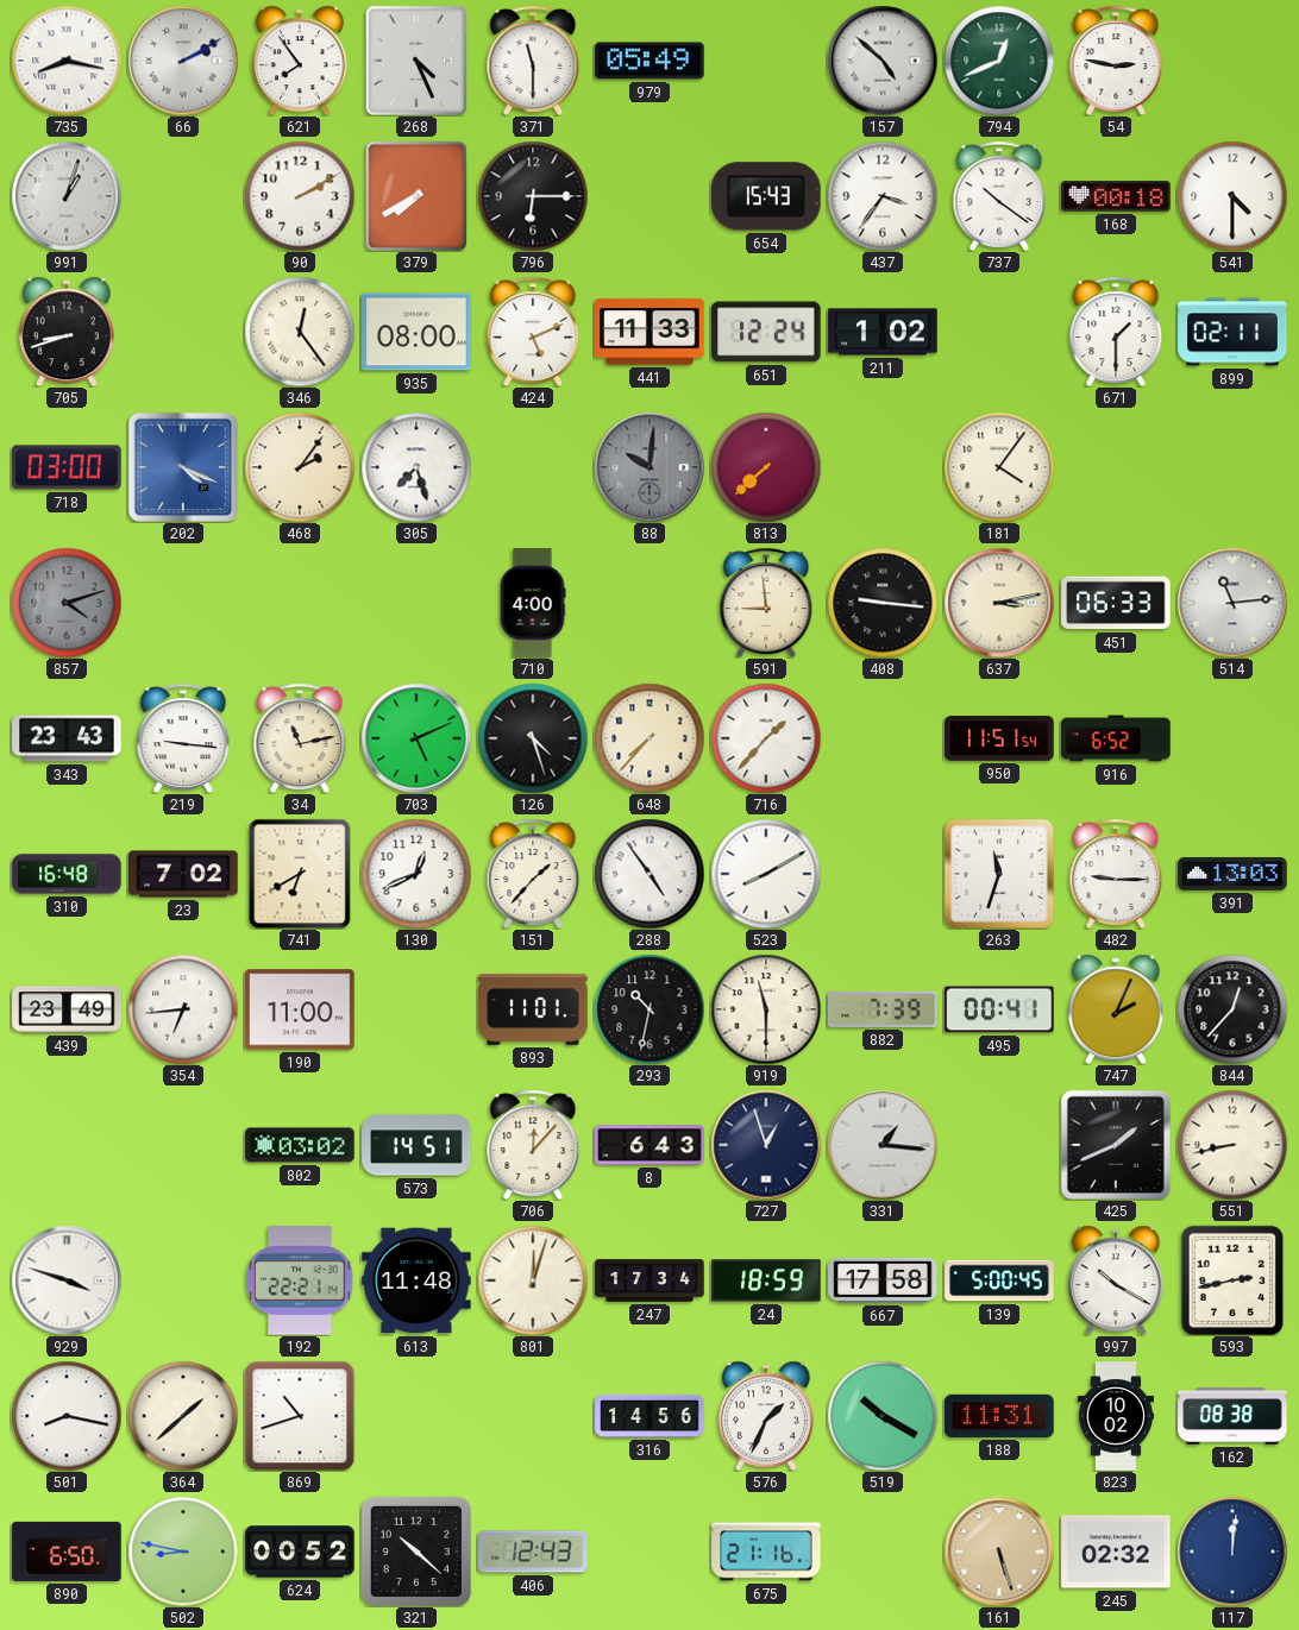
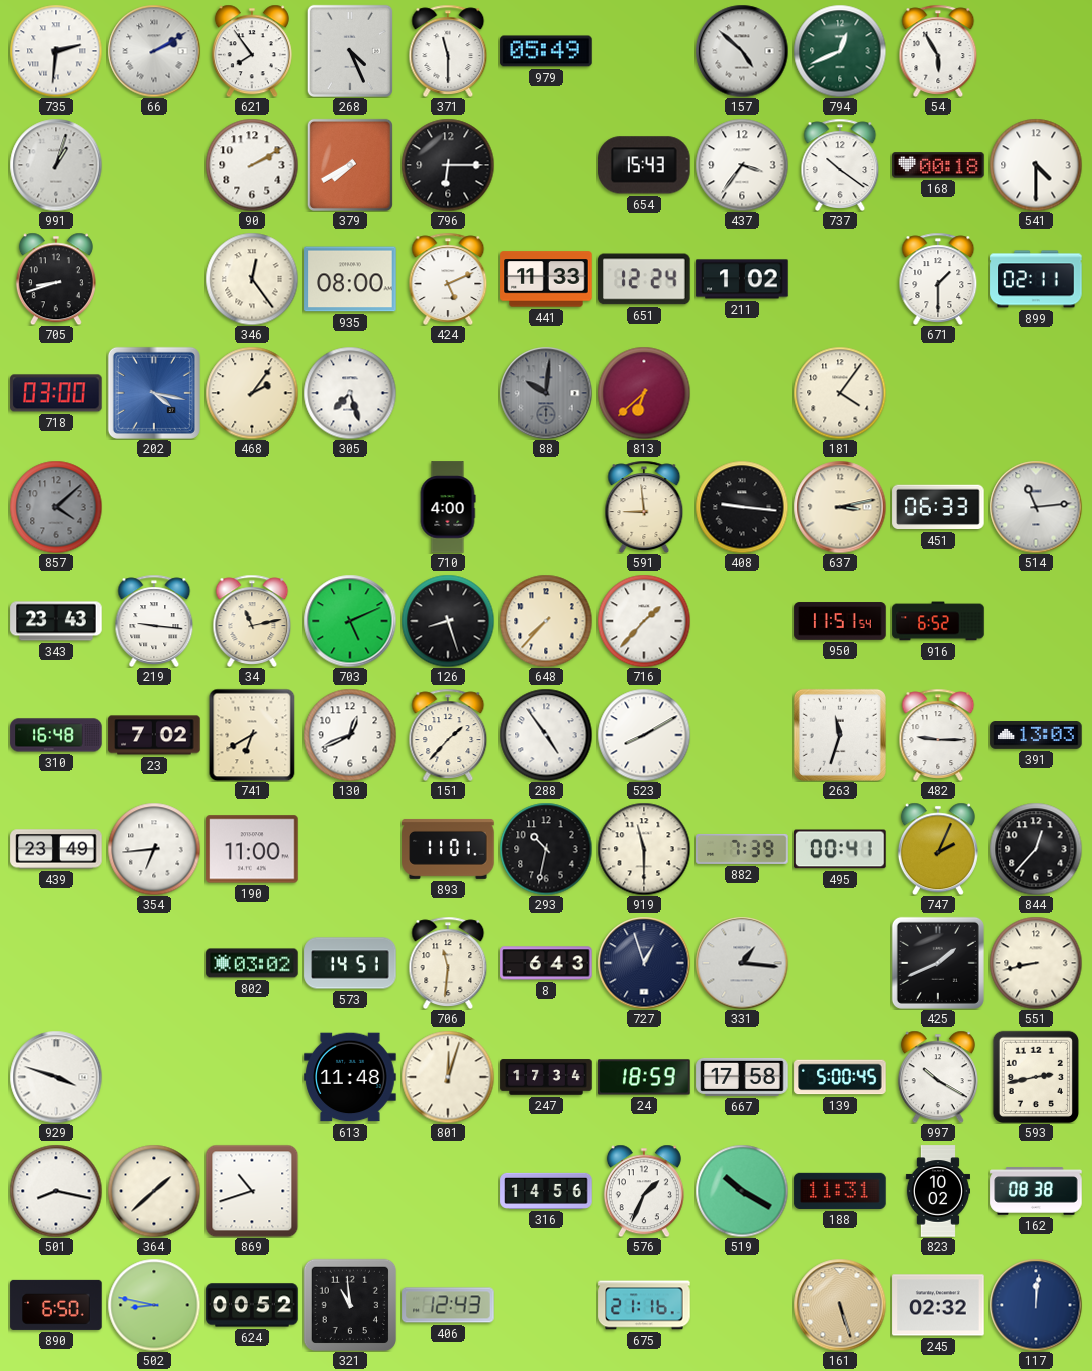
735: 8:17 -> 2:31
54: 2:47 -> 5:55
202: 4:19 -> 4:17
813: 7:38 -> 6:38
857: 4:12 -> 4:08
126: 4:27 -> 8:27
706: 12:07 -> 11:31
192: 22:21 -> none
321: 10:22 -> 10:59
